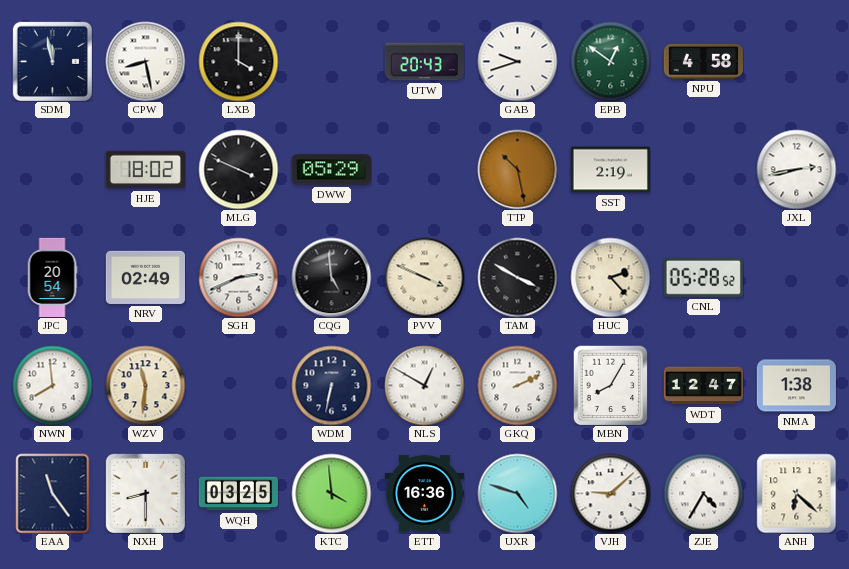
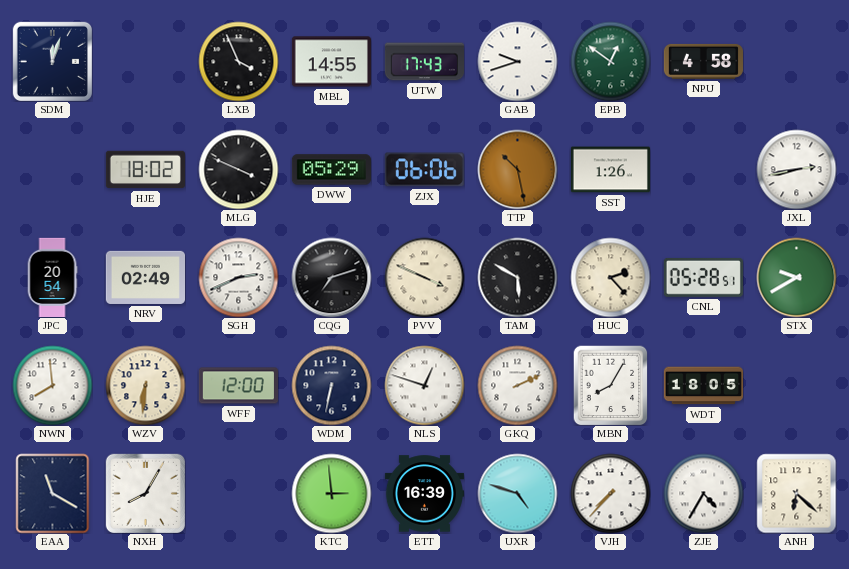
SDM: 11:58 -> 12:03
CPW: 8:28 -> none
LXB: 4:00 -> 3:56
MBL: none -> 14:55
UTW: 20:43 -> 17:43
ZJX: none -> 06:06
SST: 2:19 -> 1:26
CQG: 4:59 -> 7:12
TAM: 3:50 -> 5:50
CNL: 05:28:52 -> 05:28:51
STX: none -> 9:40
WZV: 11:31 -> 6:31
WFF: none -> 12:00
NLS: 12:50 -> 12:48
WDT: 12:47 -> 18:05
NMA: 1:38 -> none
EAA: 11:24 -> 11:20
NXH: 8:30 -> 8:05
WQH: 03:25 -> none
KTC: 3:59 -> 2:59
ETT: 16:36 -> 16:39
VJH: 9:08 -> 7:37
